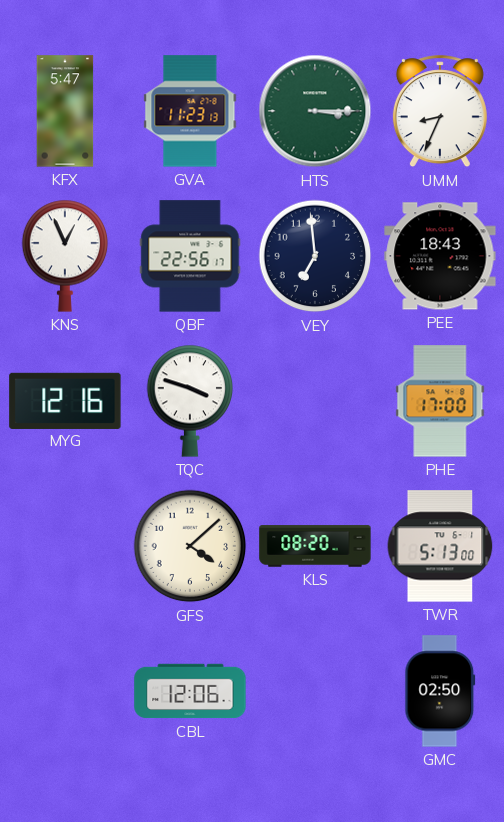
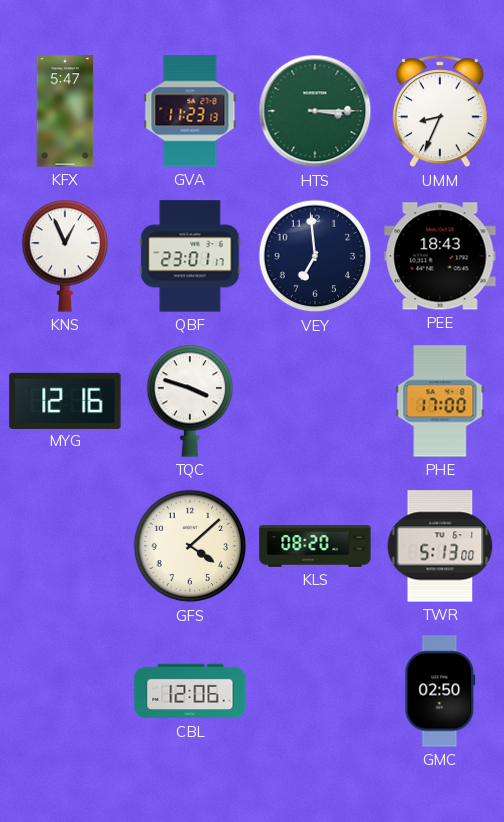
QBF: 22:56 -> 23:01
